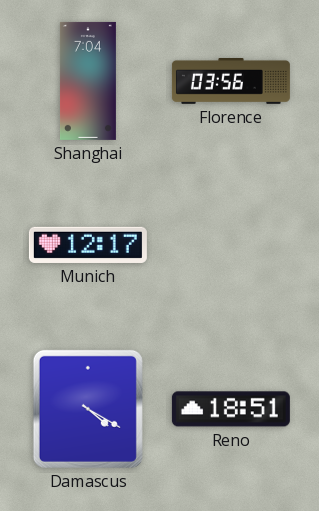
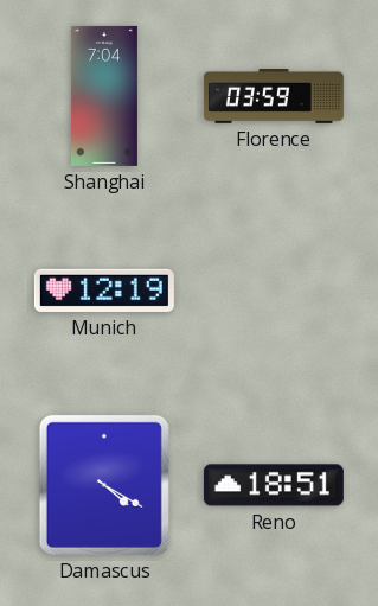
Florence: 03:56 -> 03:59
Munich: 12:17 -> 12:19
